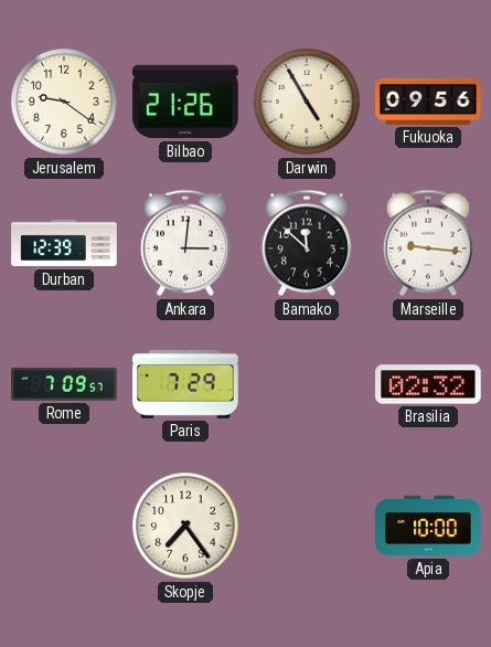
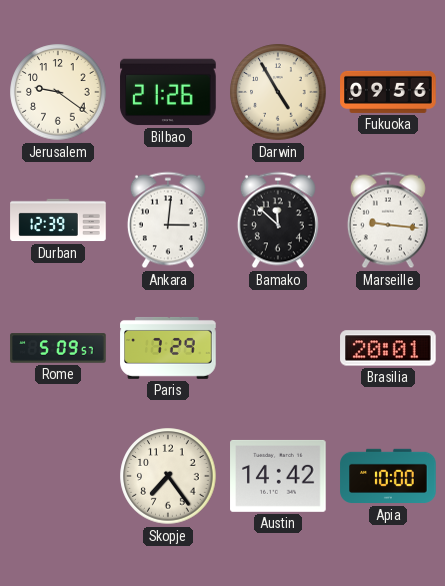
Rome: 7:09 -> 5:09
Brasilia: 02:32 -> 20:01
Austin: none -> 14:42
